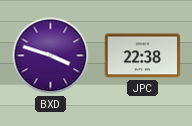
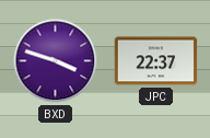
JPC: 22:38 -> 22:37
